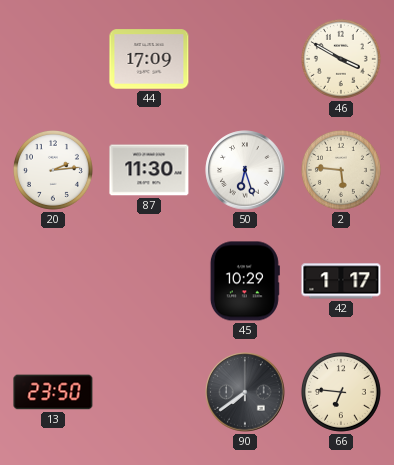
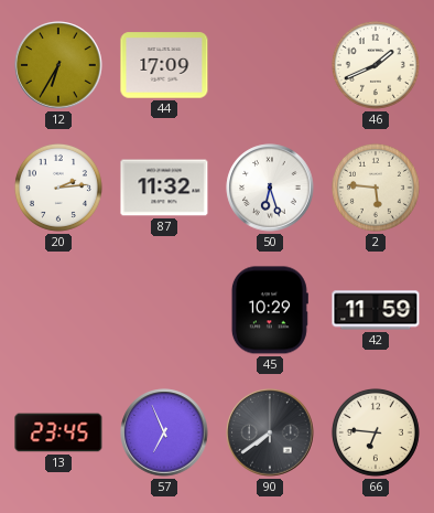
12: none -> 6:35
46: 3:50 -> 1:41
87: 11:30 -> 11:32
42: 1:17 -> 11:59
13: 23:50 -> 23:45
57: none -> 6:56
